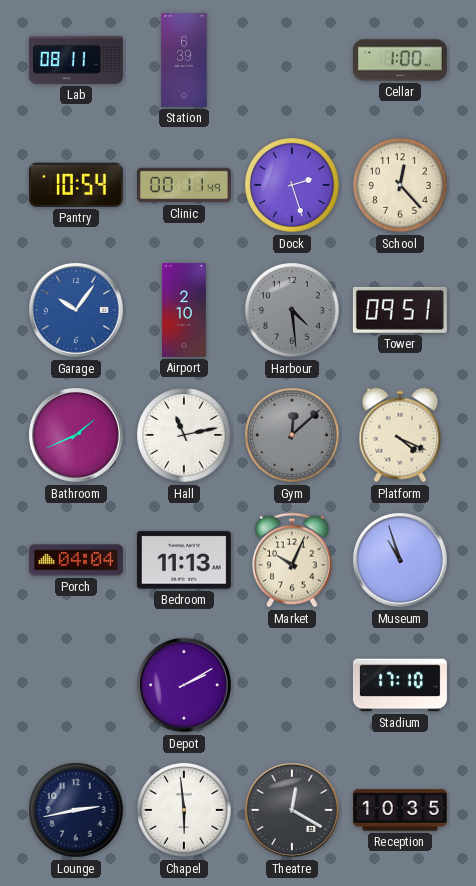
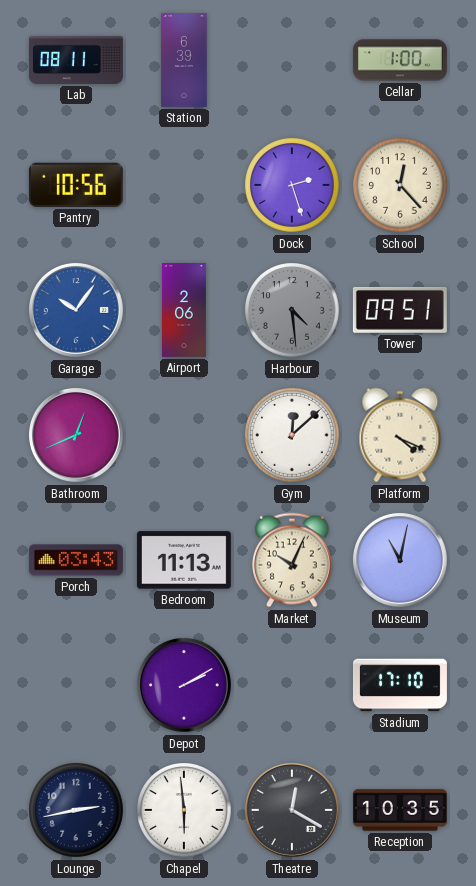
Pantry: 10:54 -> 10:56
Clinic: 00:11 -> none
Airport: 2:10 -> 2:06
Bathroom: 1:41 -> 12:41
Hall: 11:13 -> none
Gym dial: grey -> white
Porch: 04:04 -> 03:43
Museum: 10:57 -> 11:02
